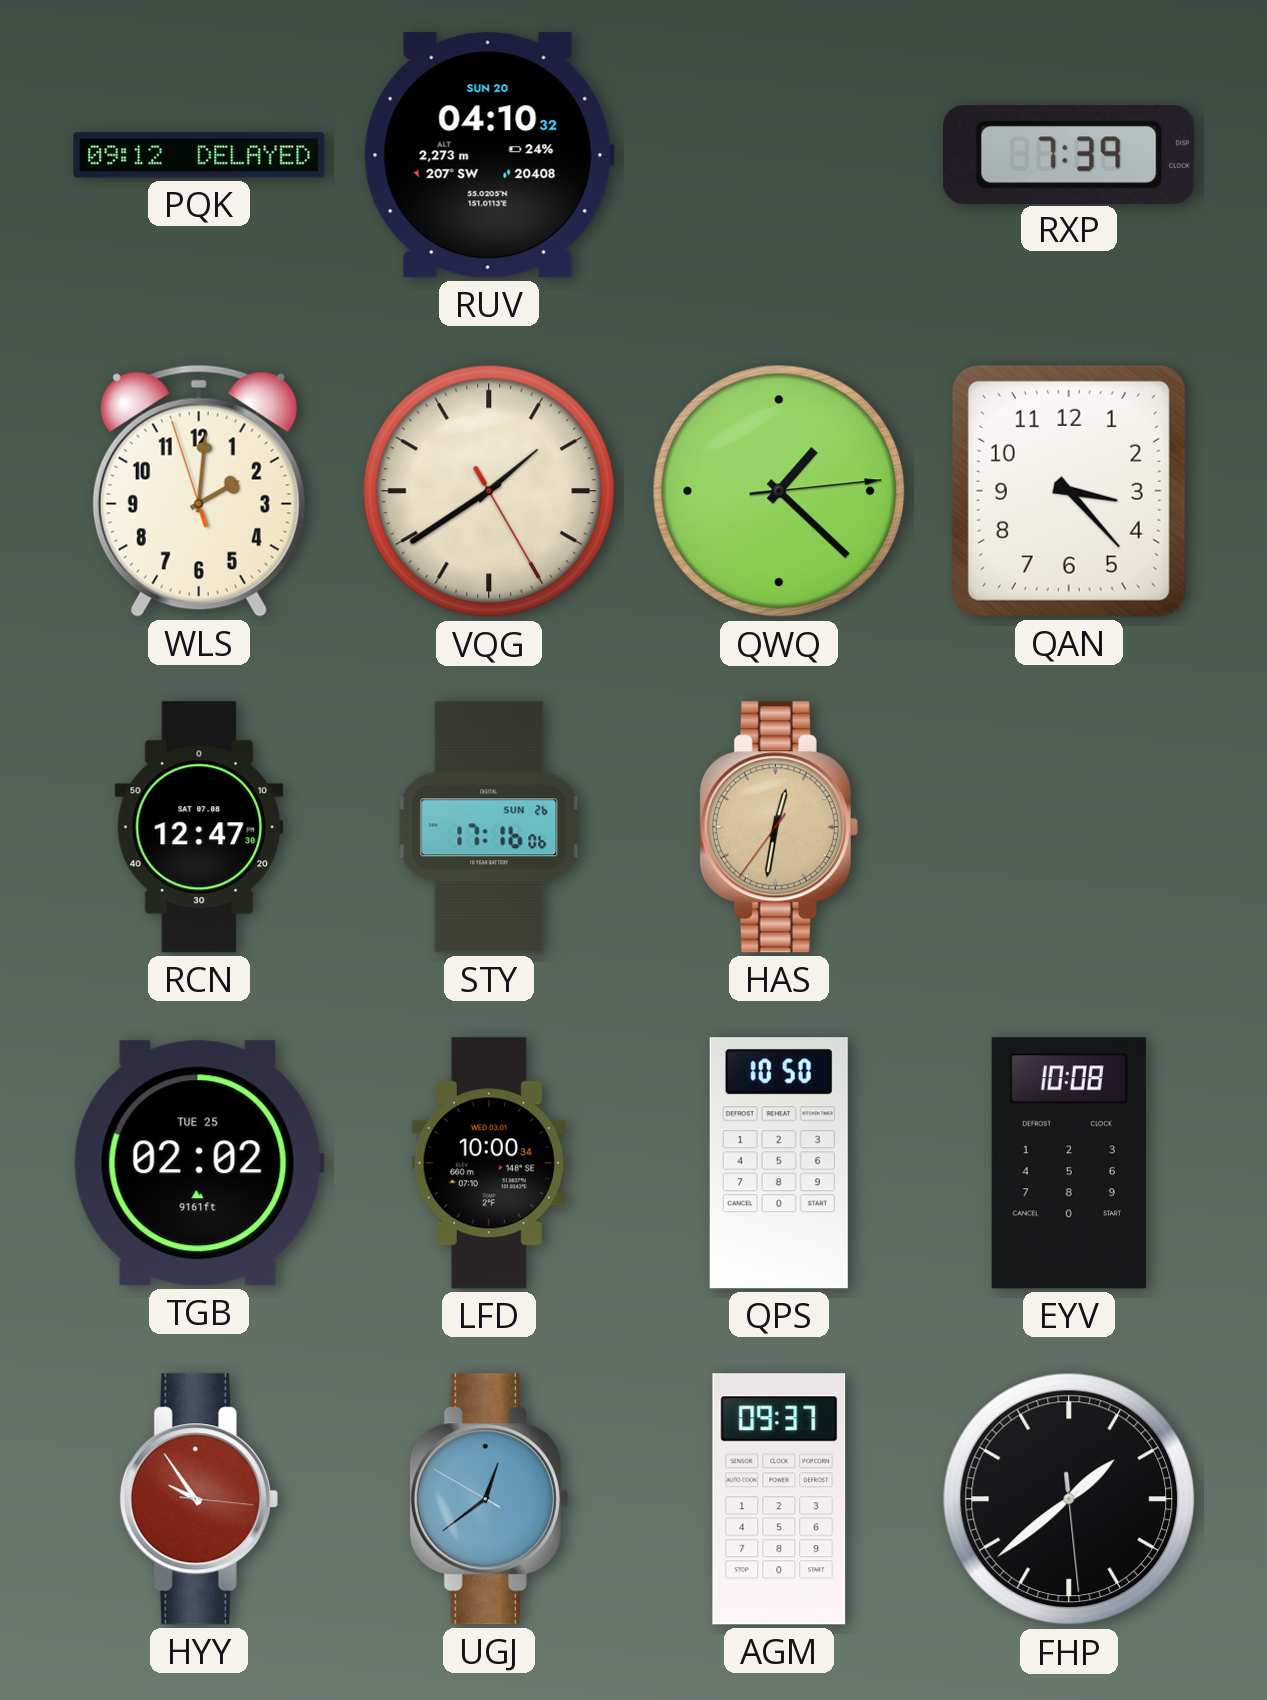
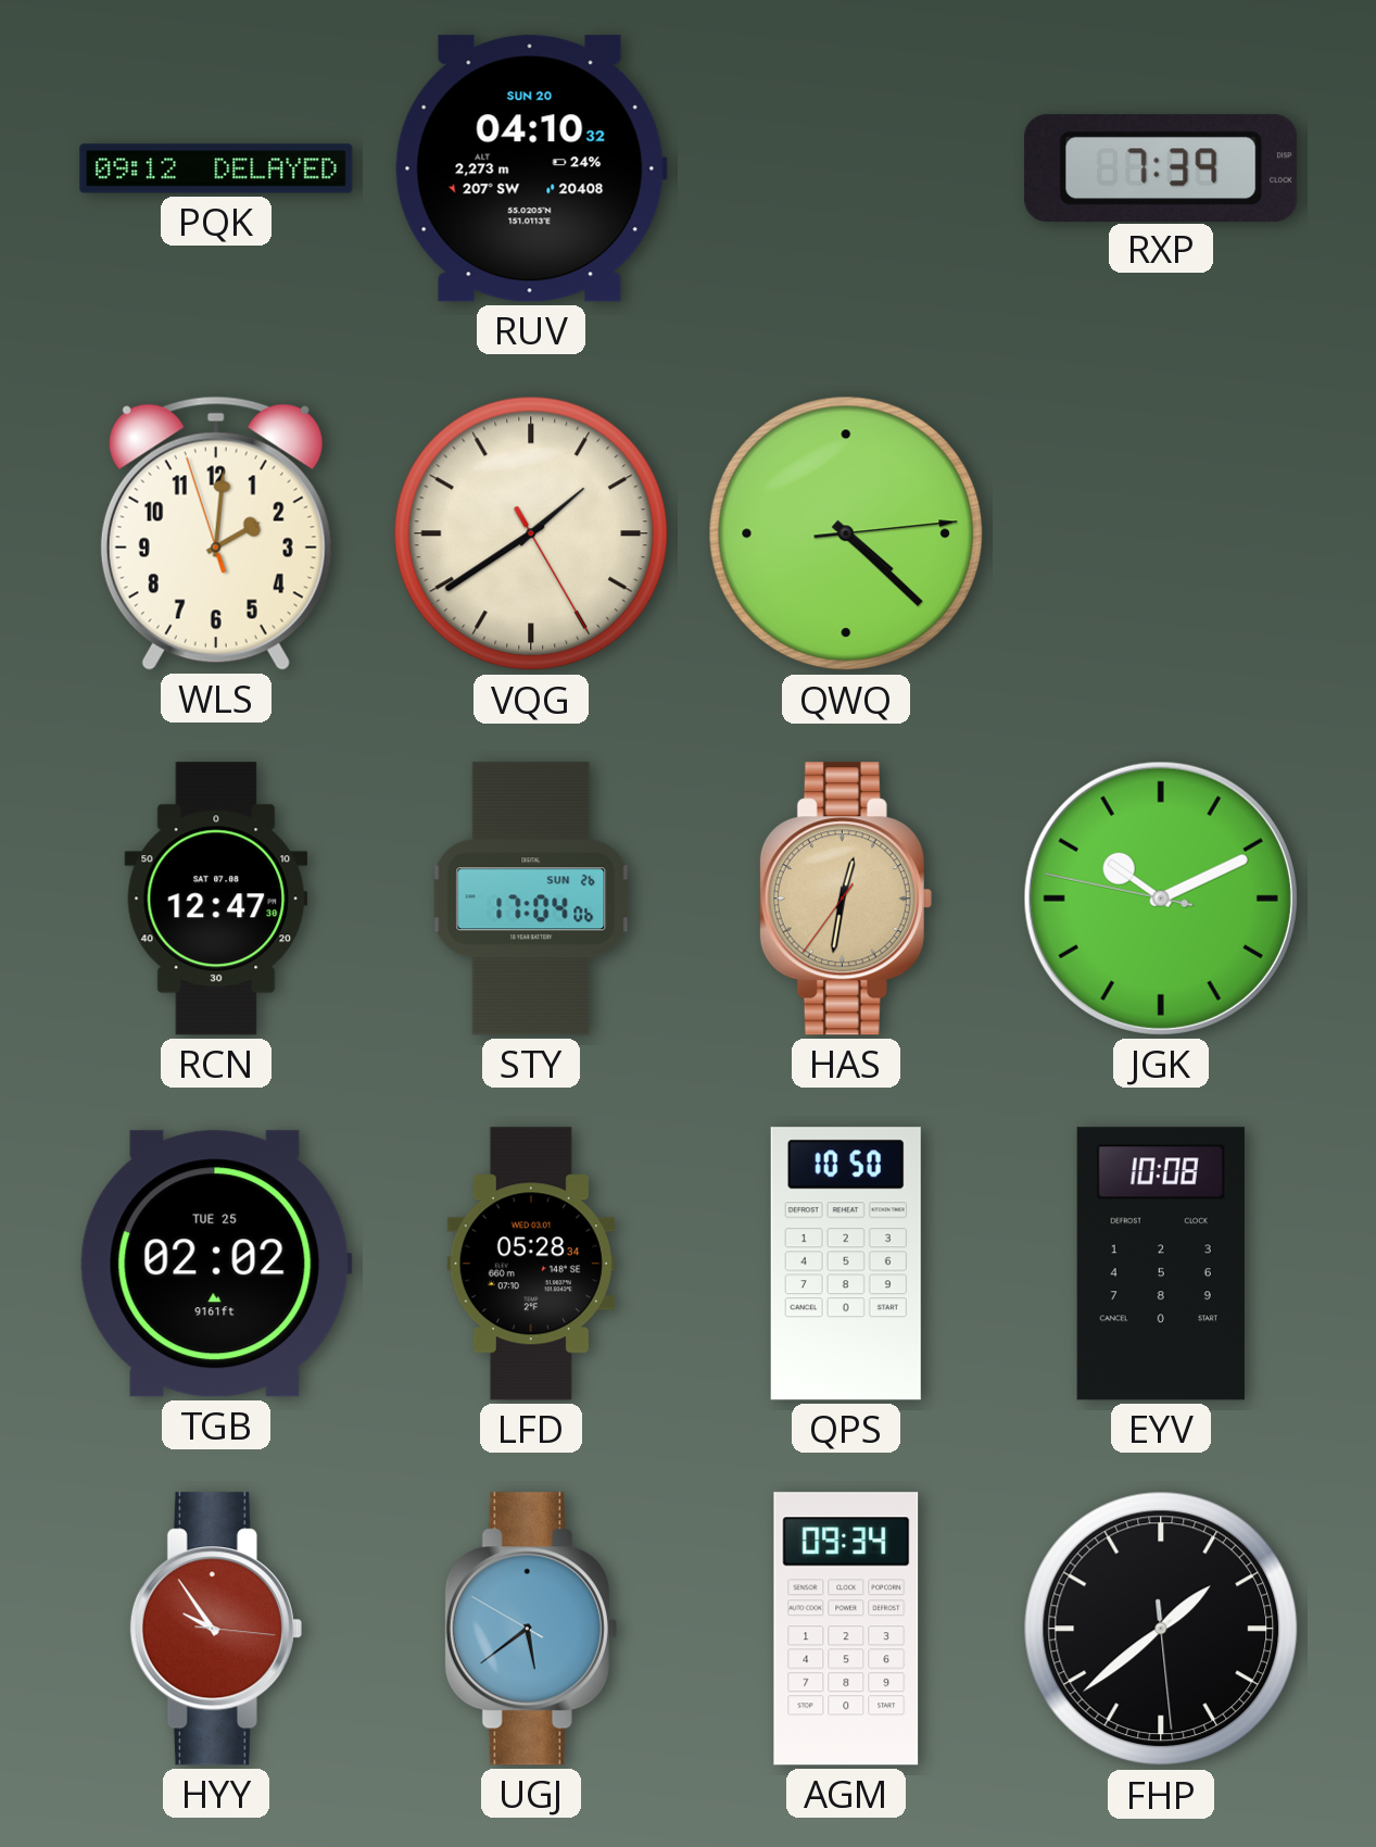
QWQ: 1:22 -> 4:22
QAN: 3:23 -> none
STY: 17:16 -> 17:04
JGK: none -> 10:10
LFD: 10:00 -> 05:28
UGJ: 12:38 -> 5:38
AGM: 09:37 -> 09:34
